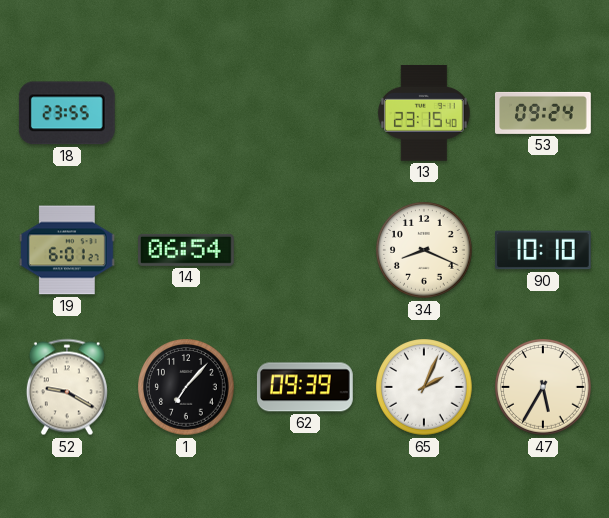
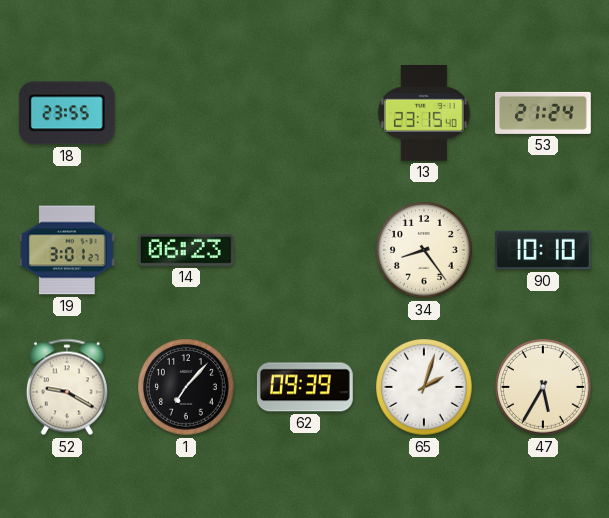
53: 09:24 -> 21:24
19: 6:01 -> 3:01
14: 06:54 -> 06:23
34: 8:19 -> 8:24
65: 2:04 -> 2:03
